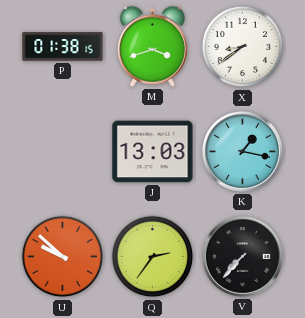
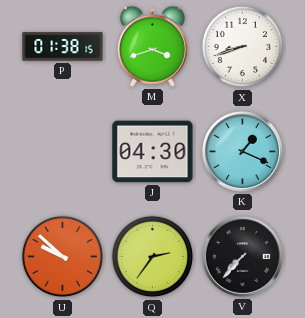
X: 8:39 -> 8:42
J: 13:03 -> 04:30
K: 1:17 -> 1:19
